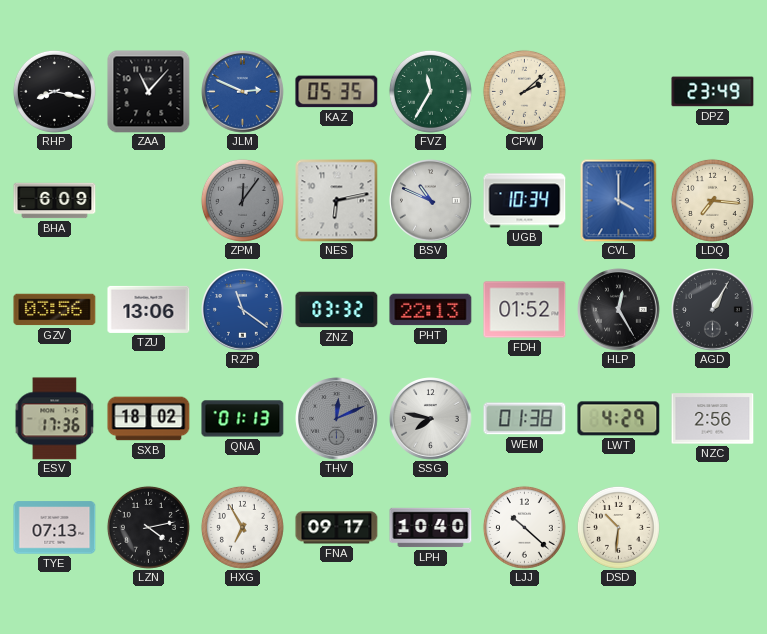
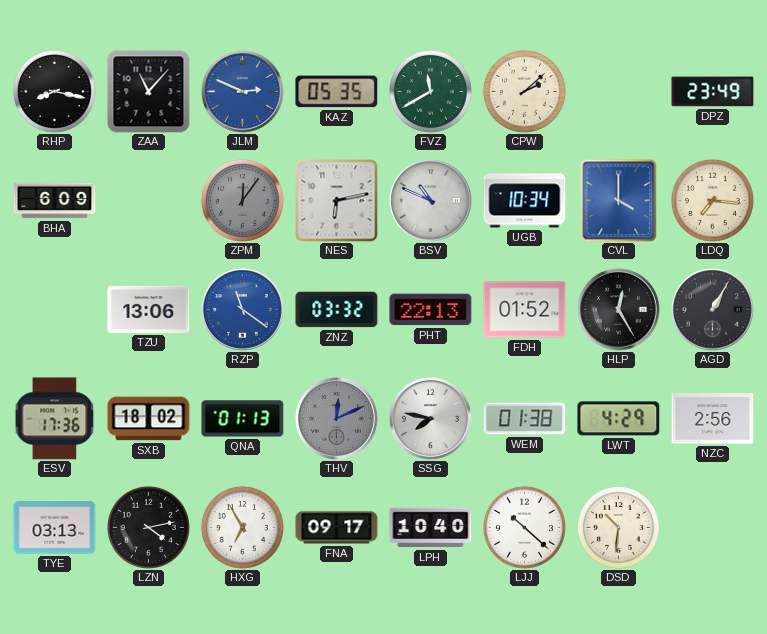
FVZ: 11:35 -> 11:40
GZV: 03:56 -> none
TYE: 07:13 -> 03:13
